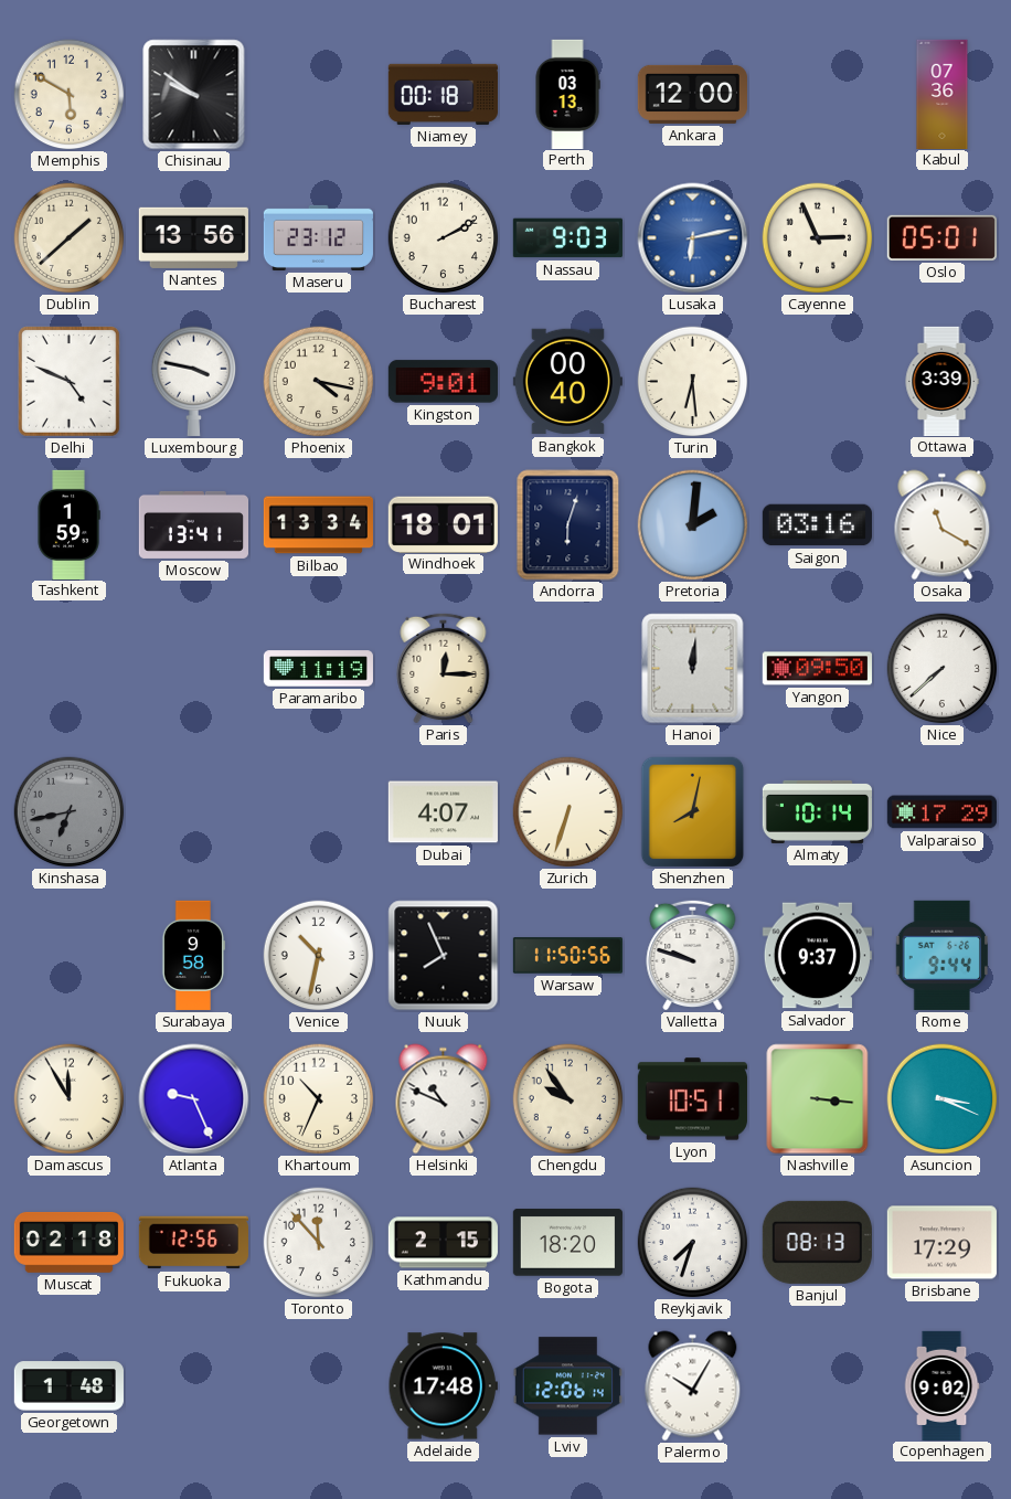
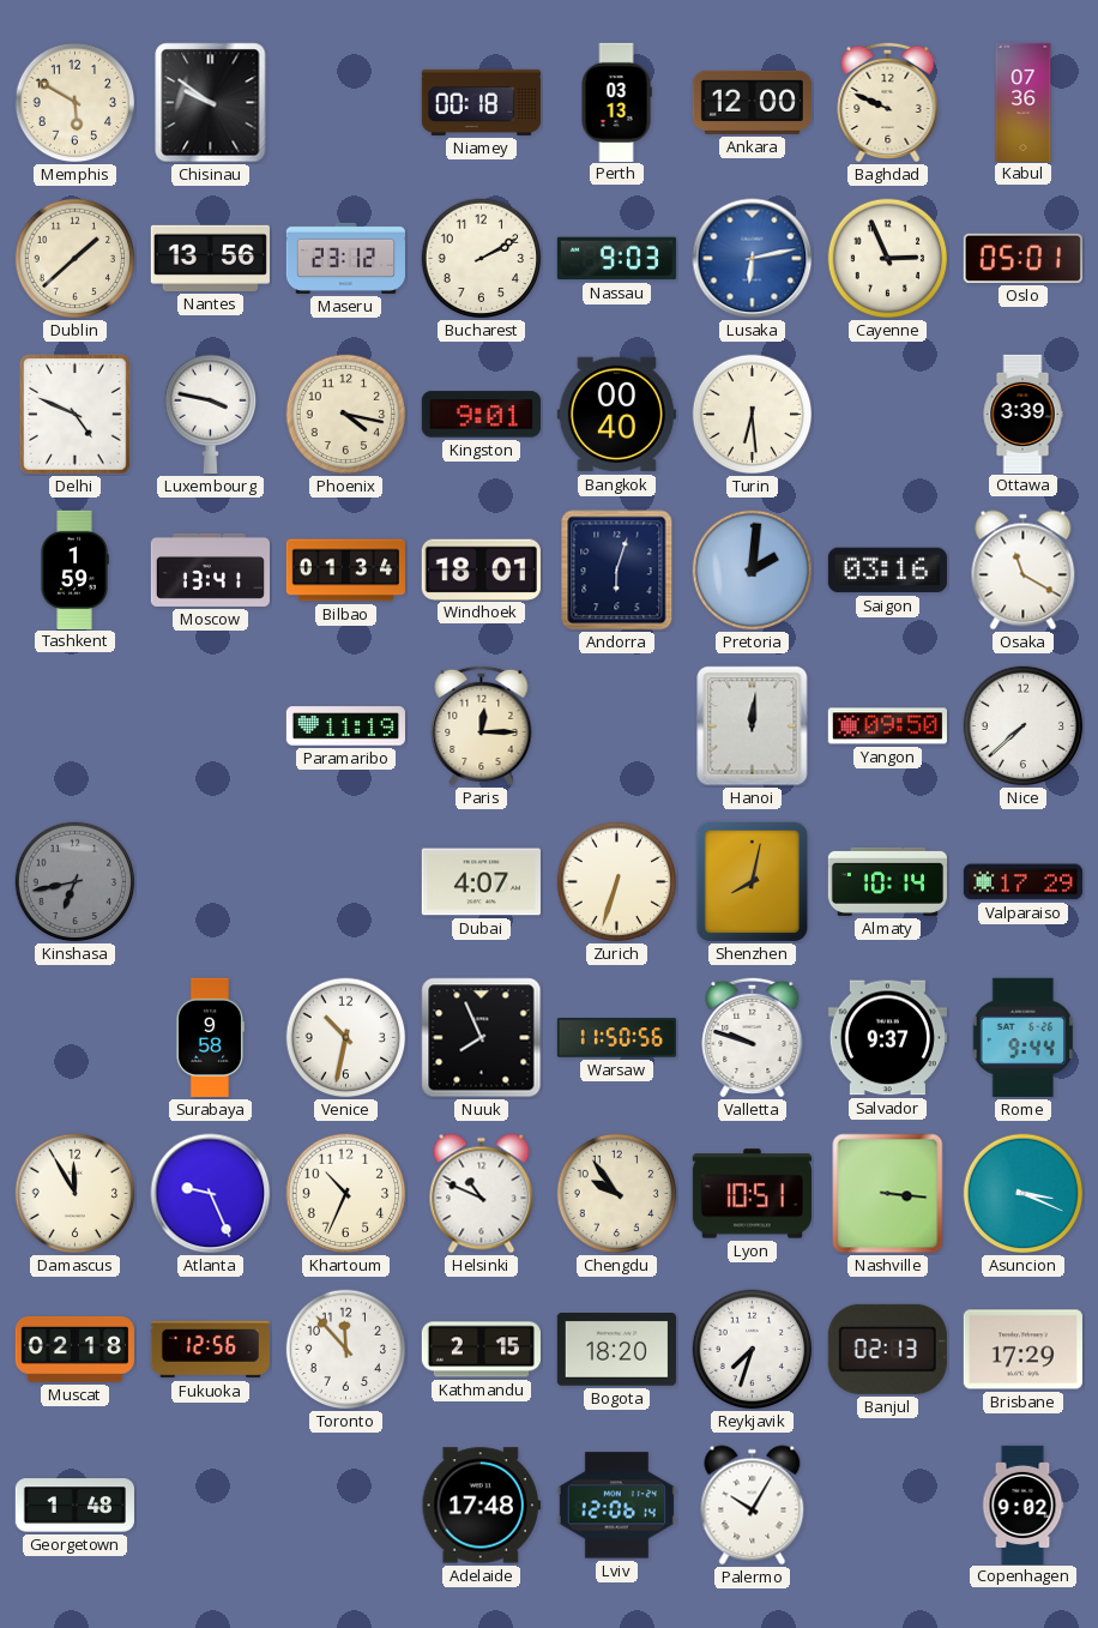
Baghdad: none -> 9:49
Bilbao: 13:34 -> 01:34
Banjul: 08:13 -> 02:13
